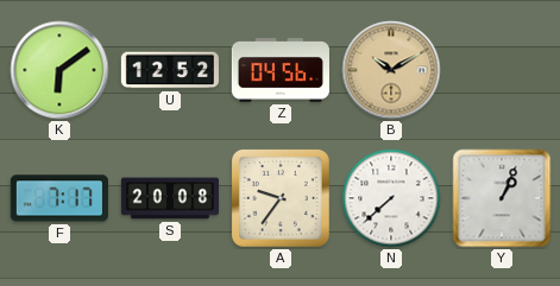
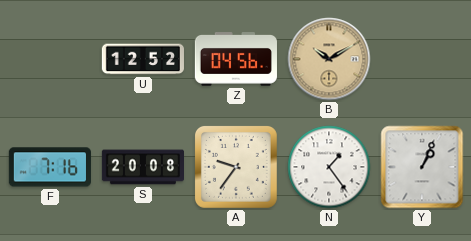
K: 6:09 -> none
F: 7:17 -> 7:16
N: 7:38 -> 1:24
